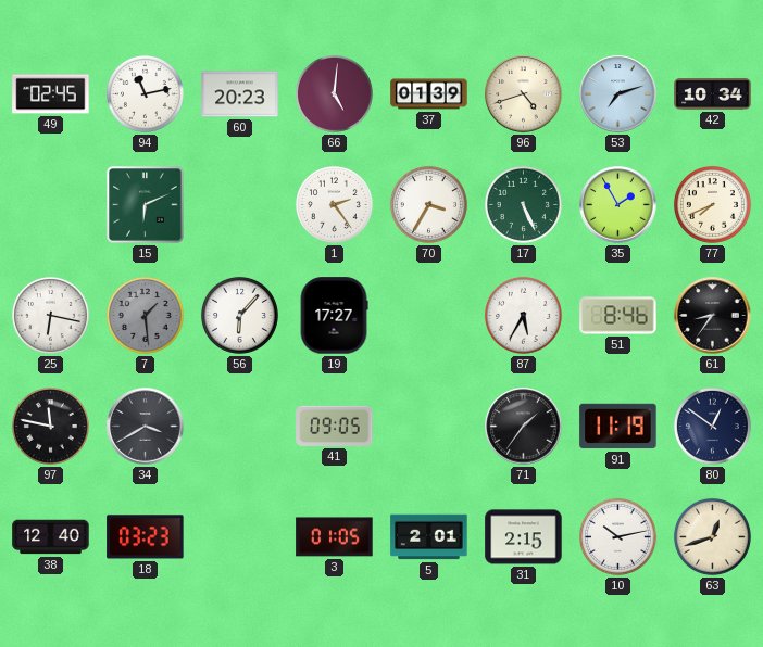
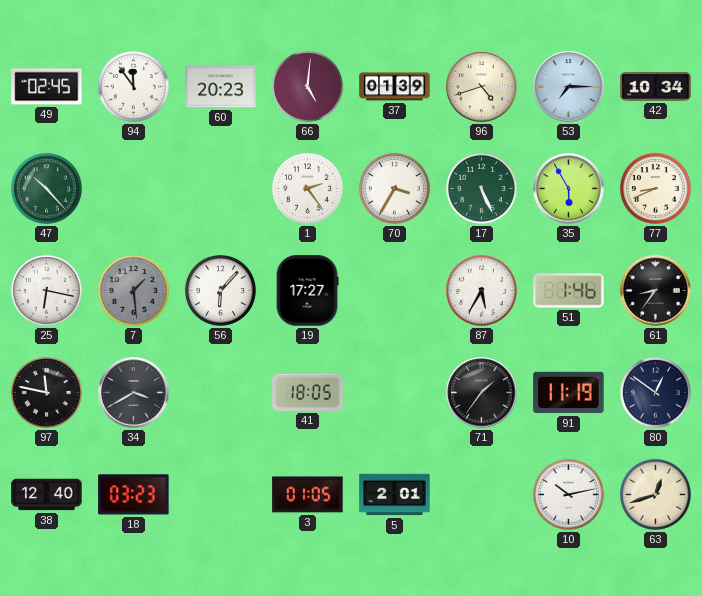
94: 11:13 -> 11:54
53: 7:12 -> 7:15
47: none -> 10:23
15: 6:11 -> none
35: 1:55 -> 5:55
77: 7:41 -> 8:41
51: 8:46 -> 1:46
41: 09:05 -> 18:05
31: 2:15 -> none
